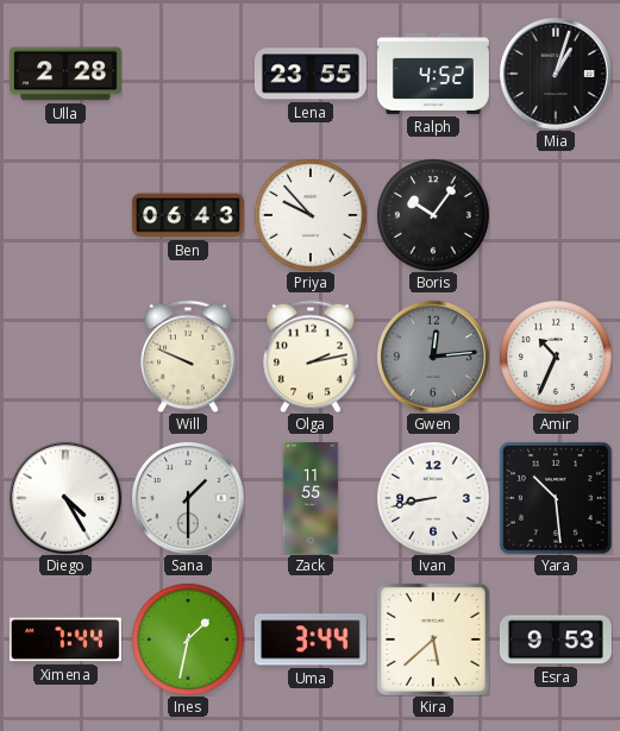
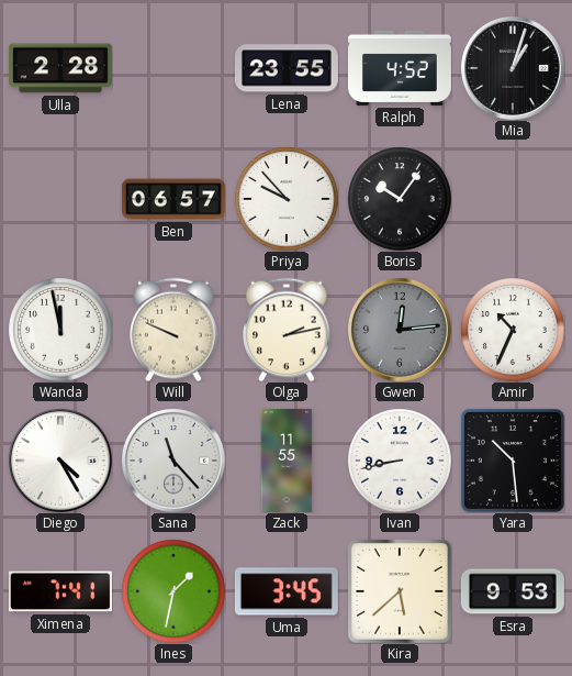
Ben: 06:43 -> 06:57
Wanda: none -> 11:58
Sana: 1:30 -> 11:23
Ximena: 7:44 -> 7:41
Uma: 3:44 -> 3:45
